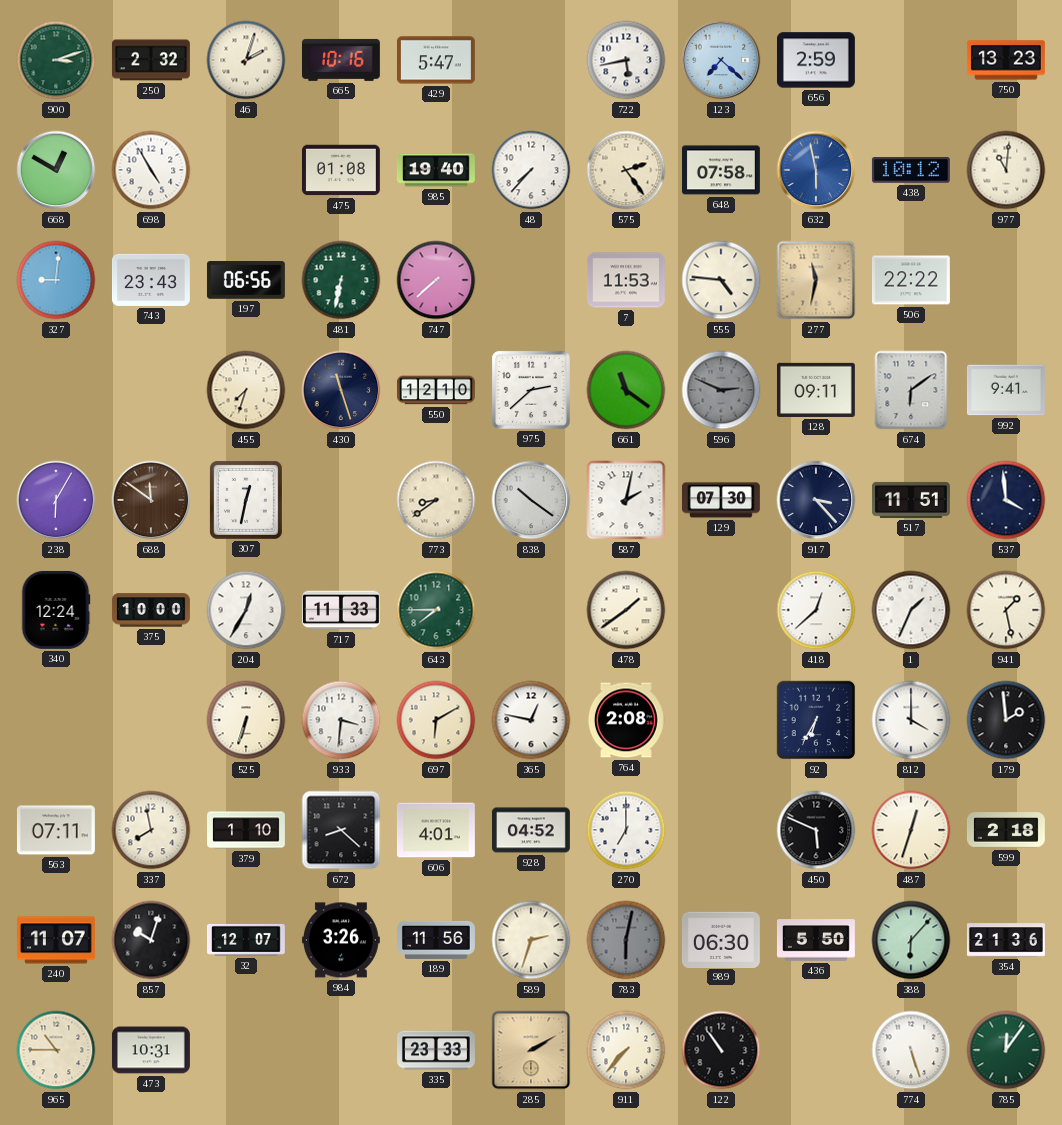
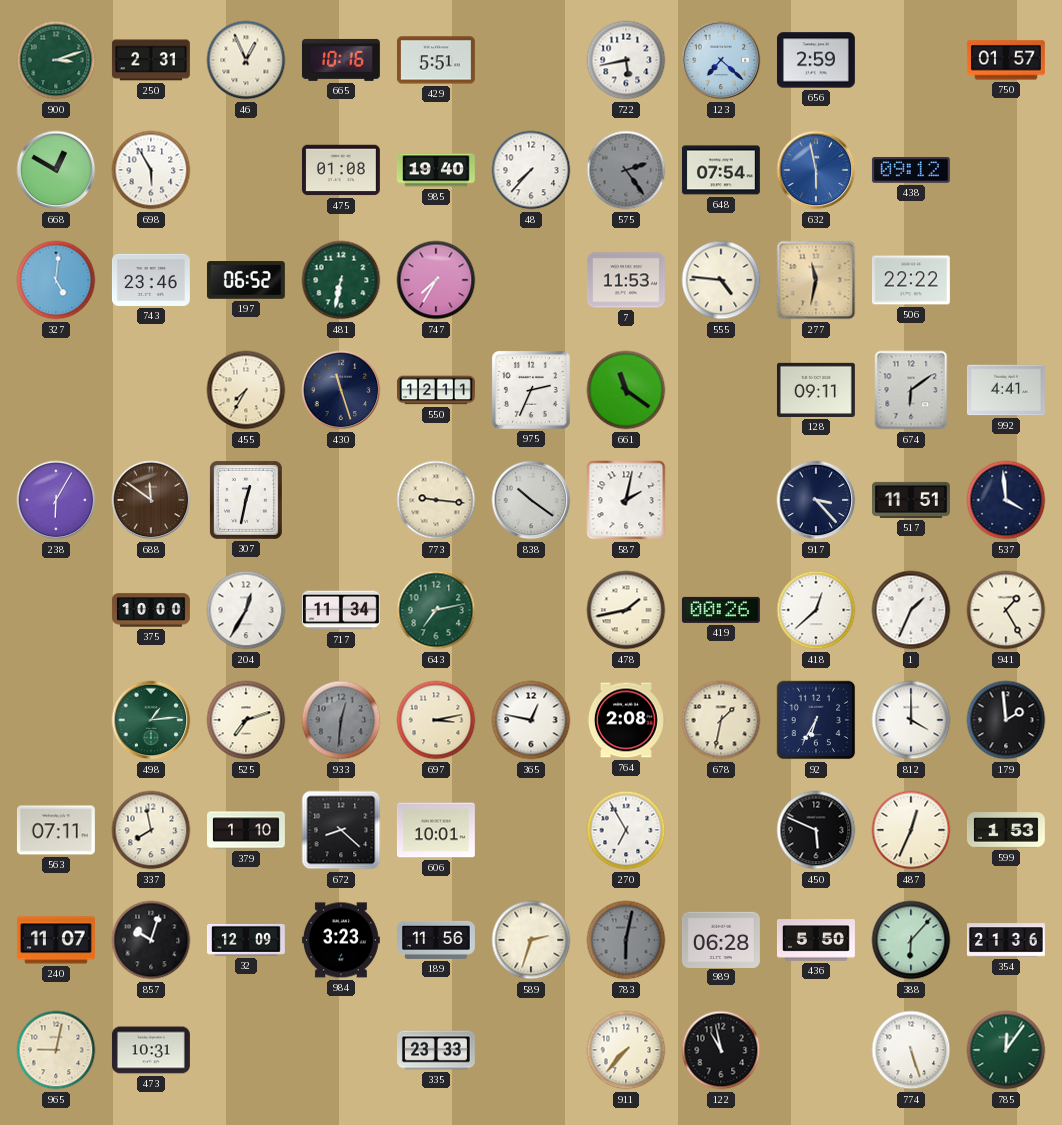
250: 2:32 -> 2:31
46: 2:03 -> 12:56
429: 5:47 -> 5:51
750: 13:23 -> 01:57
698: 4:55 -> 5:55
575 dial: cream -> grey
648: 07:58 -> 07:54
438: 10:12 -> 09:12
977: 11:01 -> none
327: 9:01 -> 5:01
743: 23:43 -> 23:46
197: 06:56 -> 06:52
747: 7:38 -> 7:35
455: 7:33 -> 7:35
550: 12:10 -> 12:11
975: 2:38 -> 2:34
596: 2:49 -> none
992: 9:41 -> 4:41
773: 8:39 -> 9:16
129: 07:30 -> none
340: 12:24 -> none
717: 11:33 -> 11:34
643: 7:45 -> 7:13
478: 1:39 -> 1:43
419: none -> 00:26
941: 1:28 -> 1:25
498: none -> 1:14
525: 6:33 -> 7:12
933: 3:31 -> 12:31
933 dial: white -> grey
697: 6:10 -> 3:13
678: none -> 1:32
606: 4:01 -> 10:01
928: 04:52 -> none
270: 7:00 -> 6:55
487: 12:33 -> 12:34
599: 2:18 -> 1:53
32: 12:07 -> 12:09
984: 3:26 -> 3:23
989: 06:30 -> 06:28
965: 10:45 -> 9:02
285: 2:10 -> none
122: 10:54 -> 10:58
